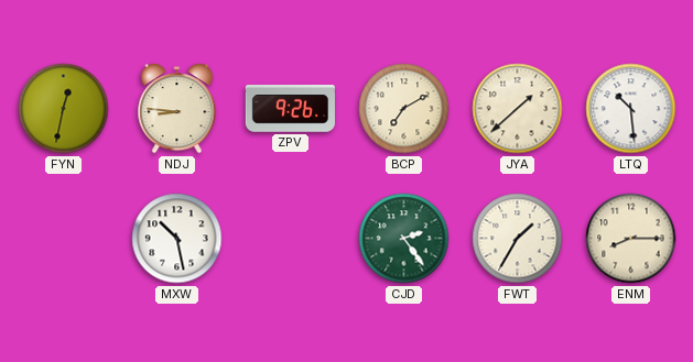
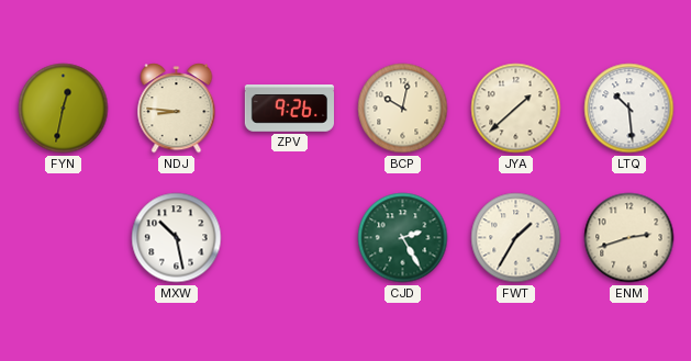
BCP: 7:10 -> 10:02
CJD: 2:24 -> 2:25
ENM: 8:15 -> 2:42
